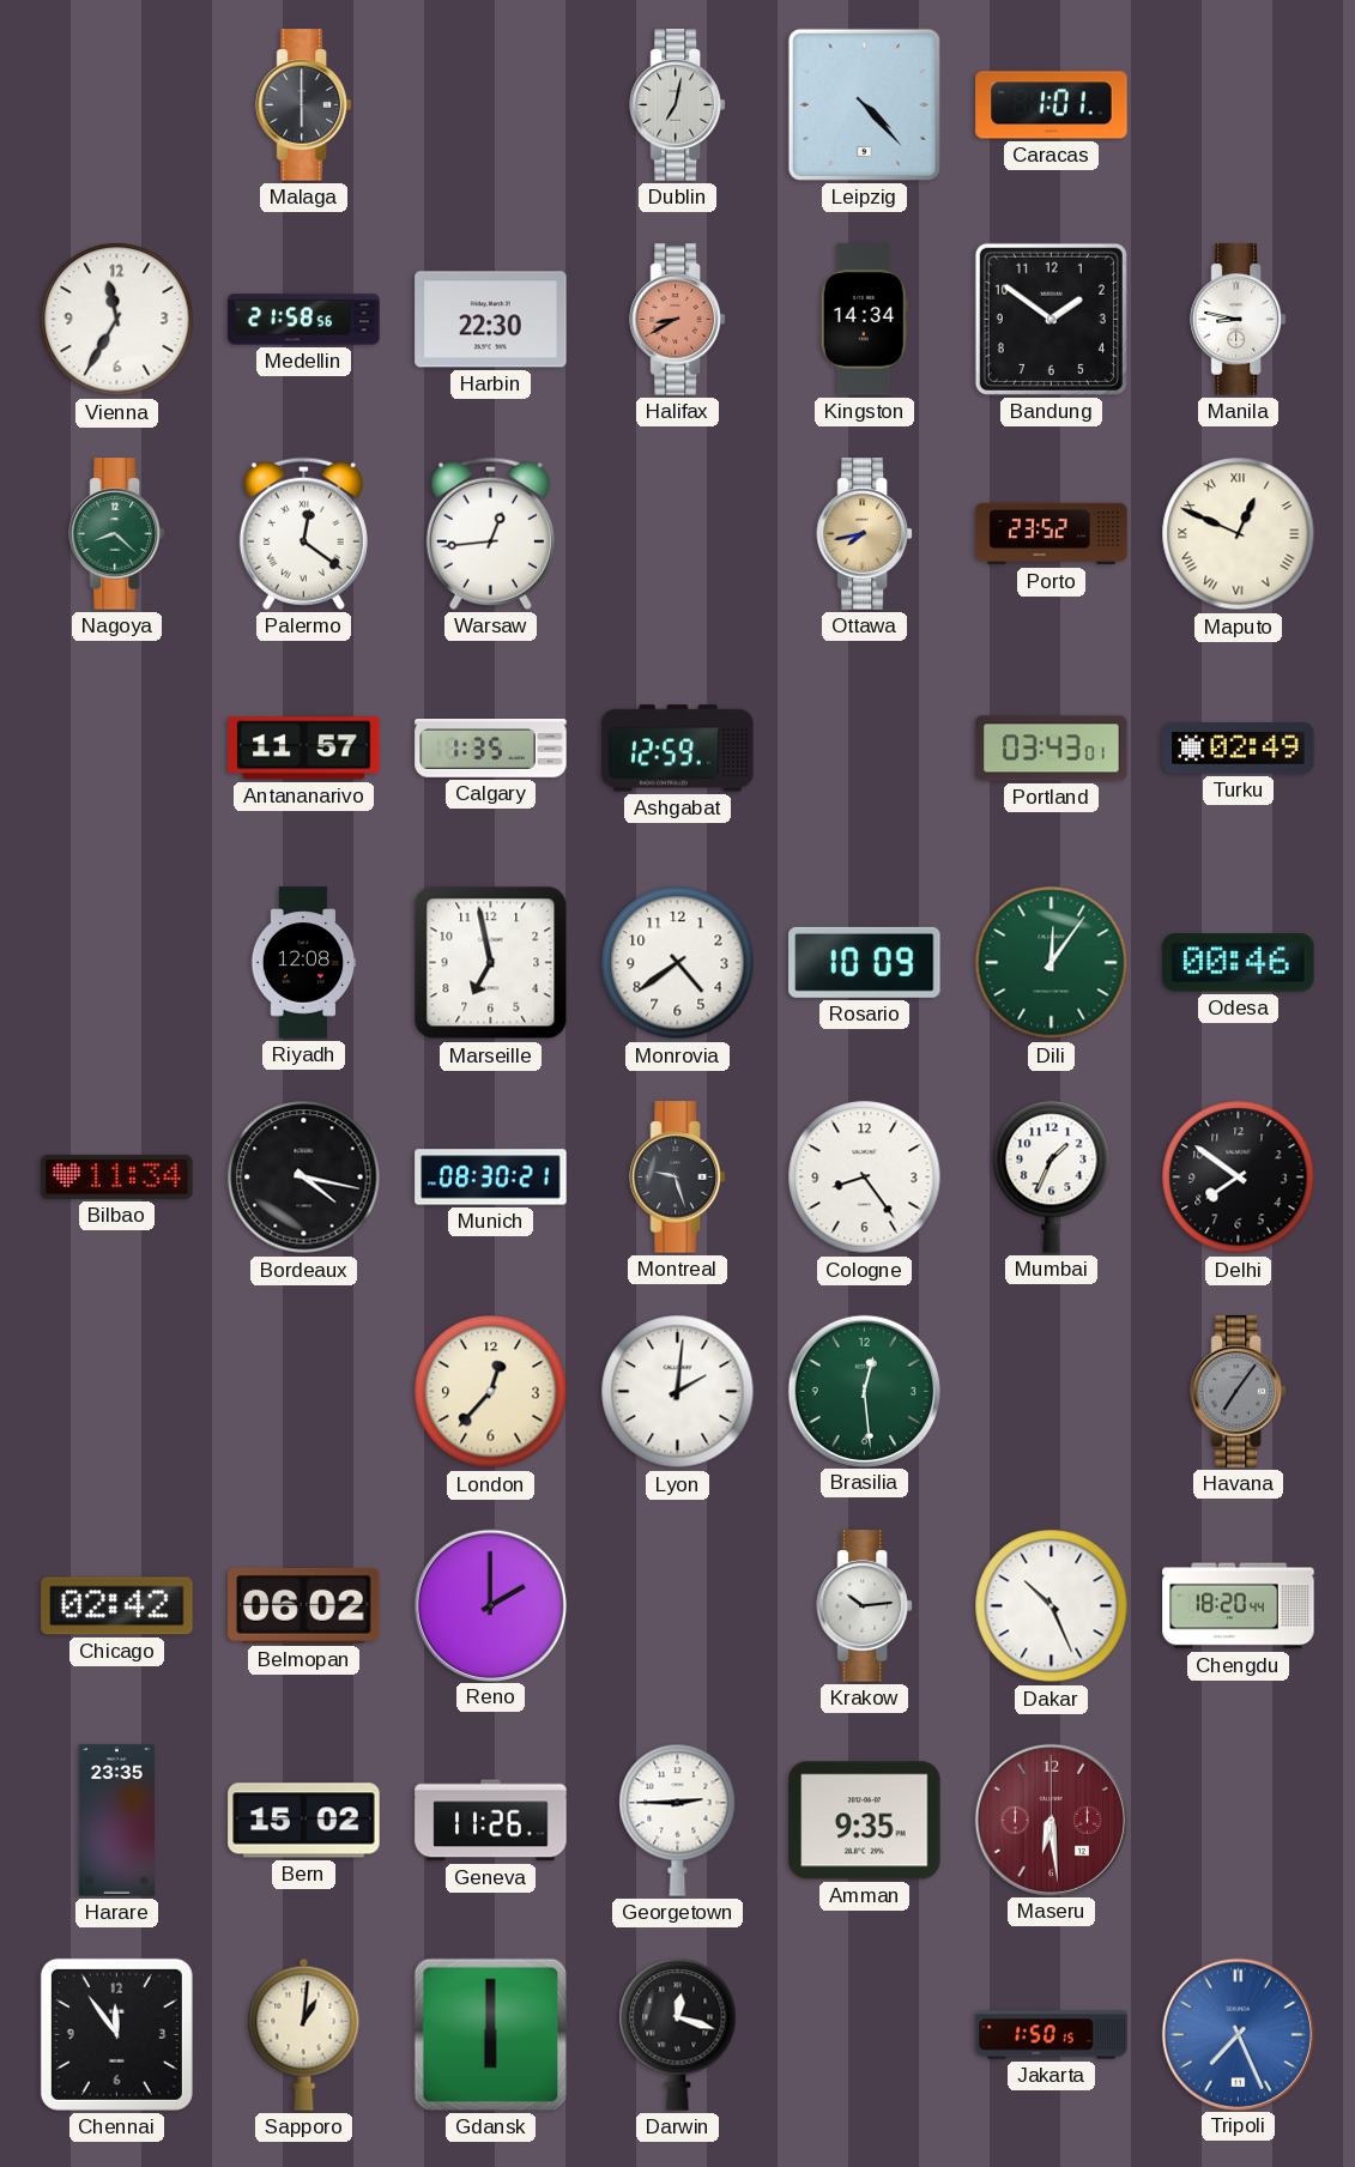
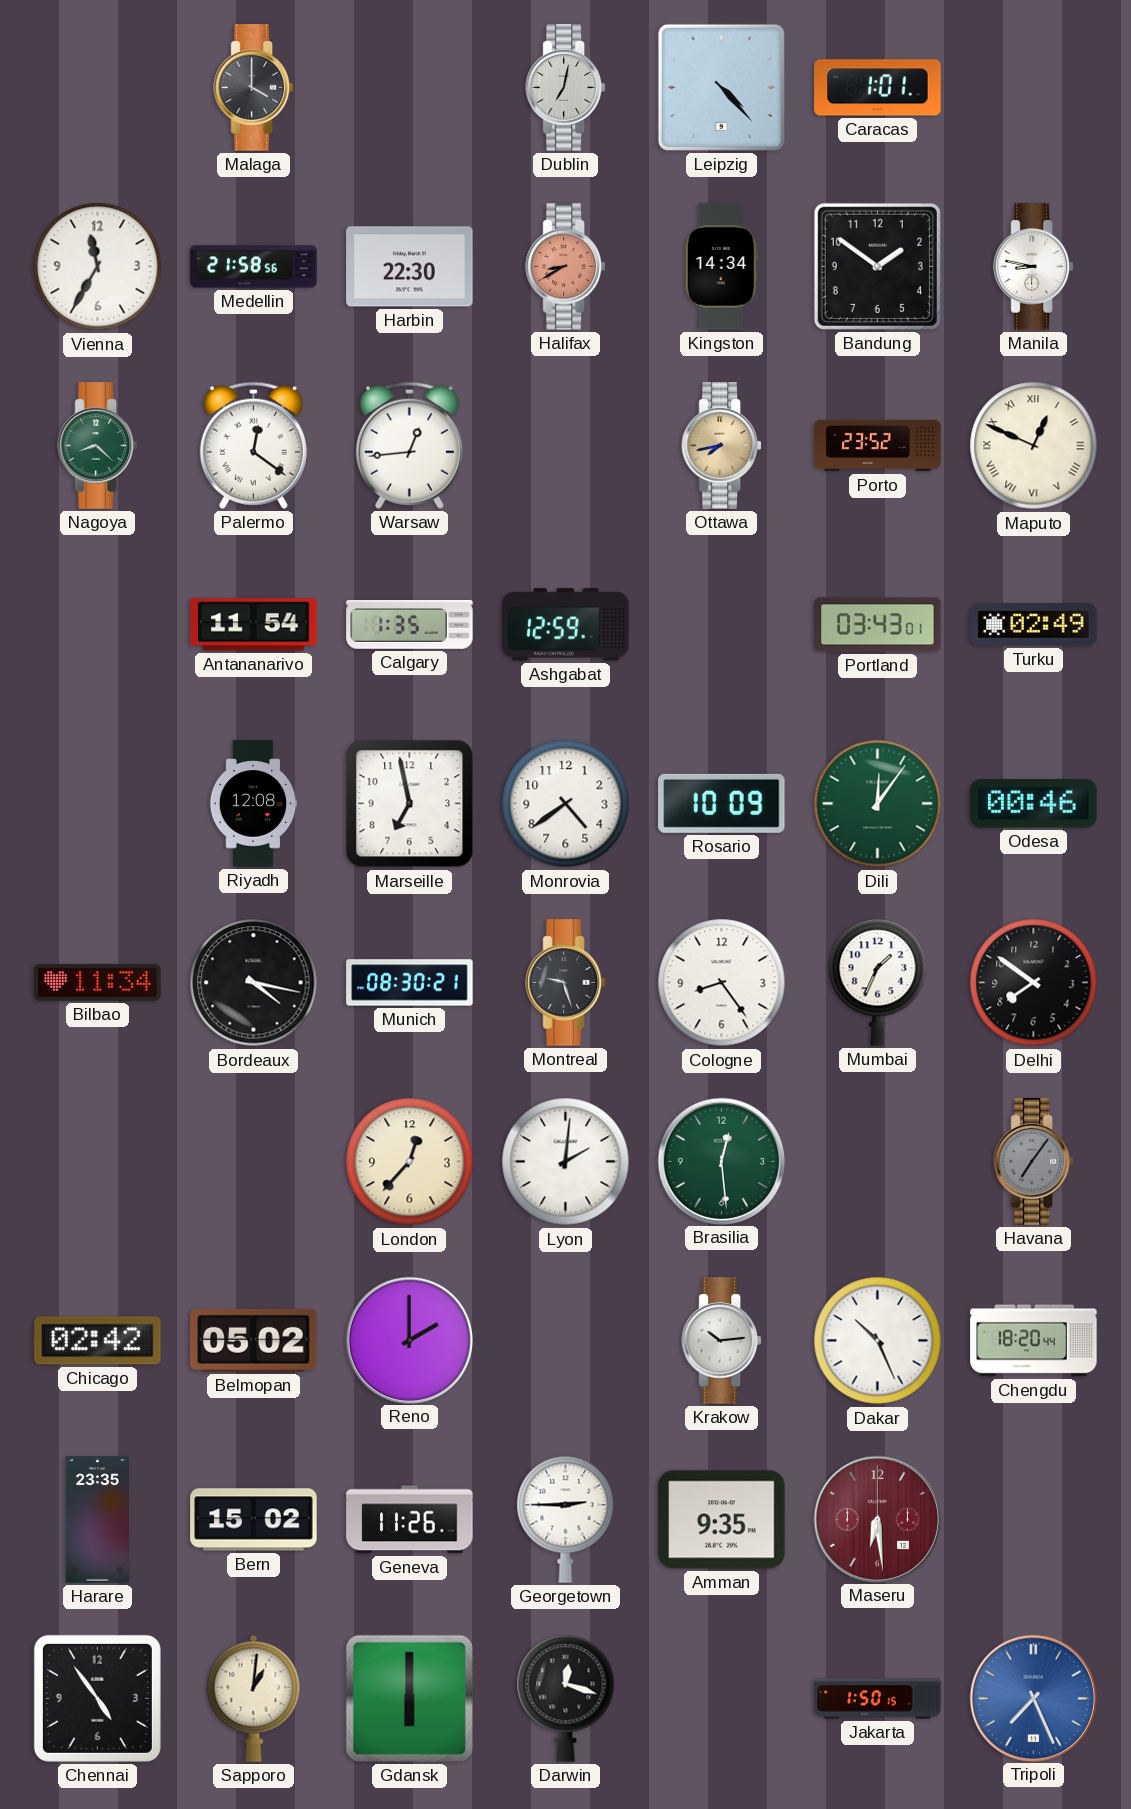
Malaga: 6:00 -> 4:00
Antananarivo: 11:57 -> 11:54
Belmopan: 06:02 -> 05:02
Chennai: 11:54 -> 4:54
